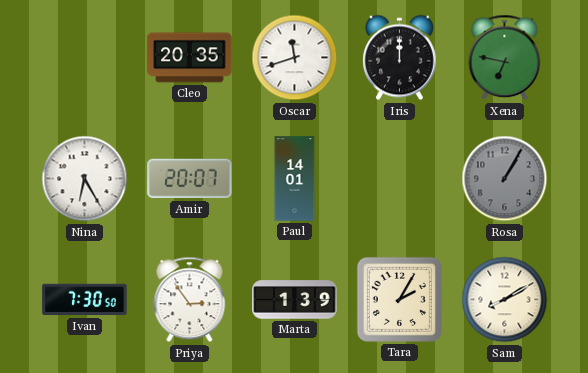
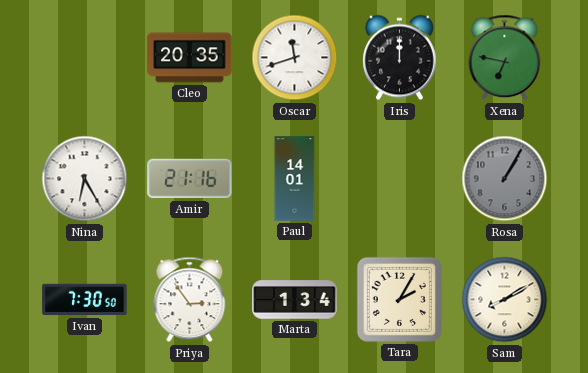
Amir: 20:07 -> 21:16
Marta: 1:39 -> 1:34
